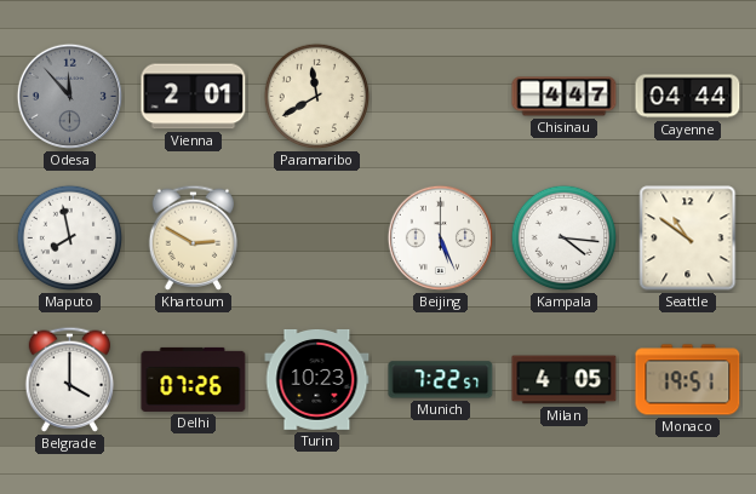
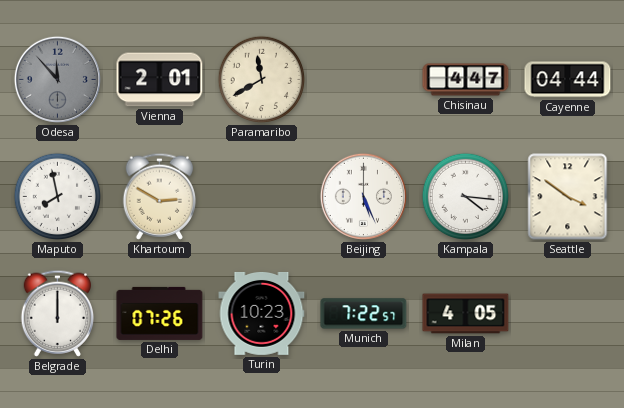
Seattle: 10:51 -> 3:51
Belgrade: 4:00 -> 12:00
Monaco: 19:51 -> none
